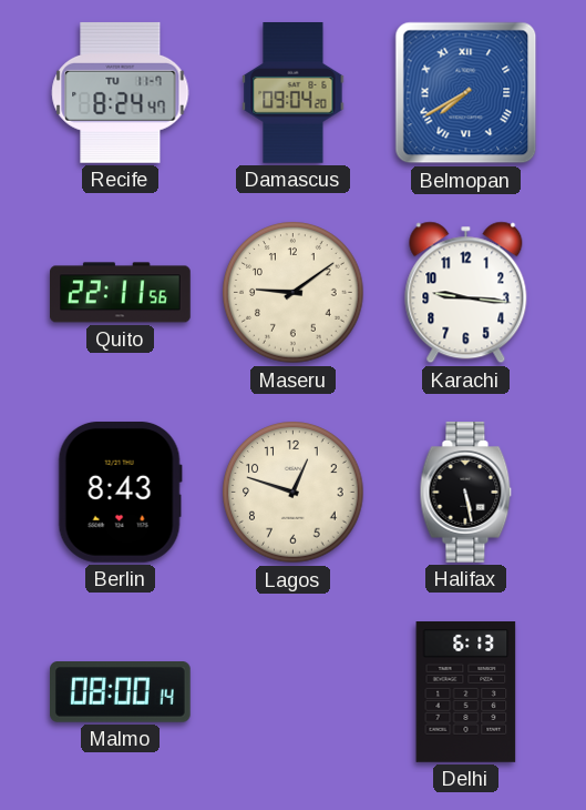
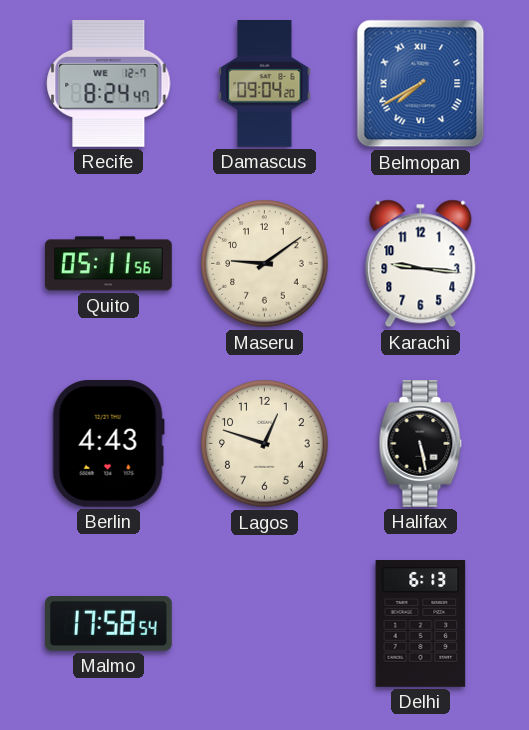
Recife date: TU 11-7 -> WE 12-7
Quito: 22:11 -> 05:11
Berlin: 8:43 -> 4:43
Malmo: 08:00 -> 17:58
